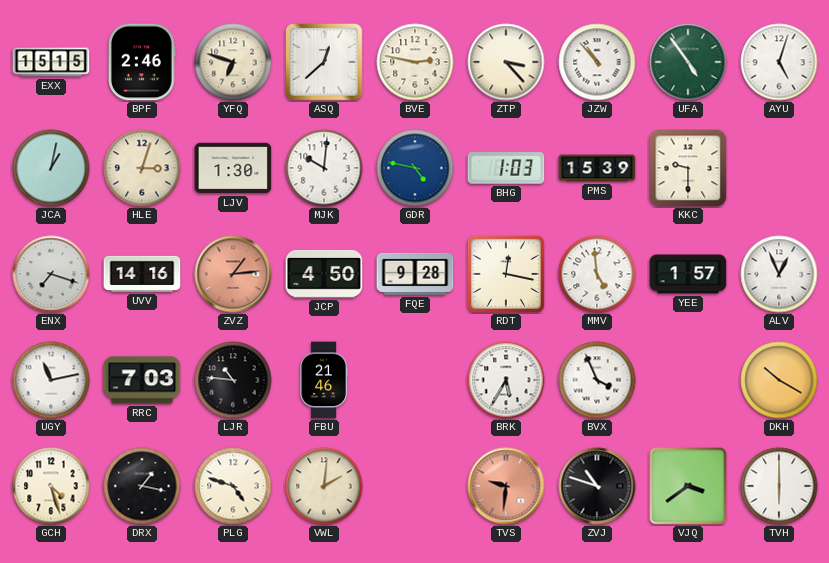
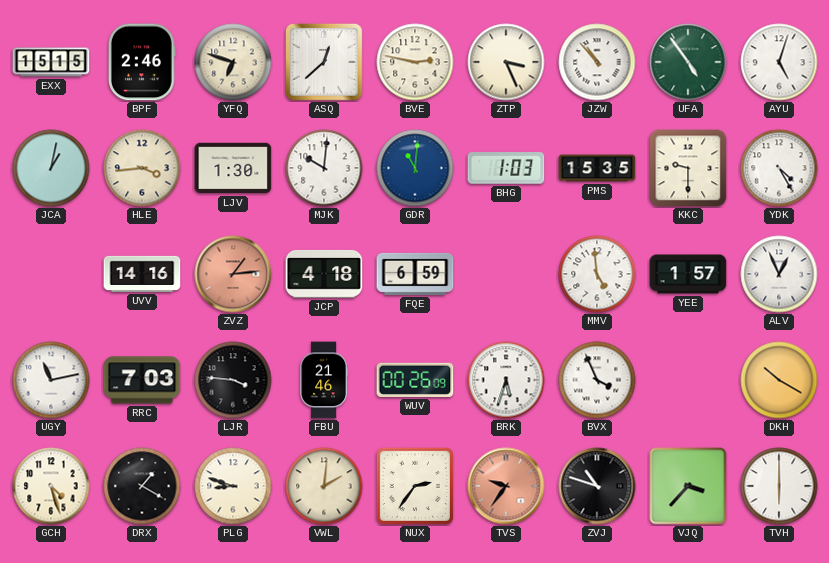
ZTP: 3:23 -> 3:26
HLE: 3:03 -> 3:44
GDR: 4:47 -> 11:01
PMS: 15:39 -> 15:35
YDK: none -> 4:25
ENX: 7:18 -> none
JCP: 4:50 -> 4:18
FQE: 9:28 -> 6:59
RDT: 12:17 -> none
LJR: 10:46 -> 3:46
WUV: none -> 00:26
BRK: 5:35 -> 5:33
DRX: 1:17 -> 1:20
PLG: 4:48 -> 8:48
NUX: none -> 2:36
TVS: 9:31 -> 9:36
VJQ: 3:39 -> 3:37
